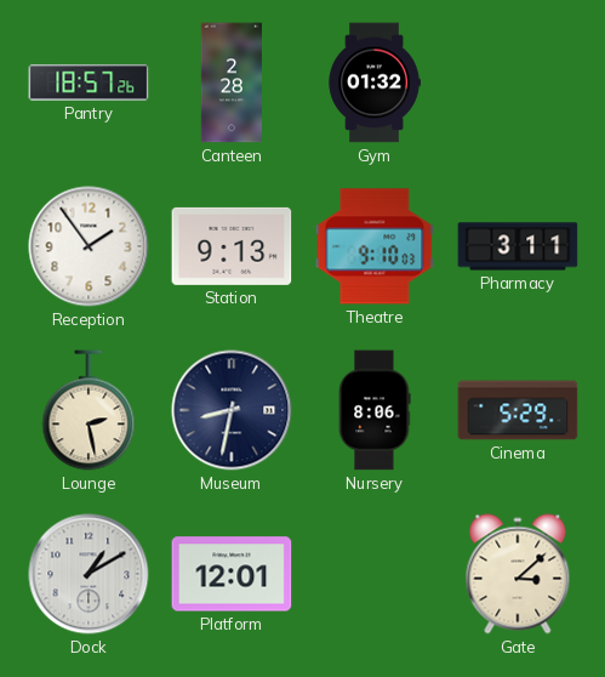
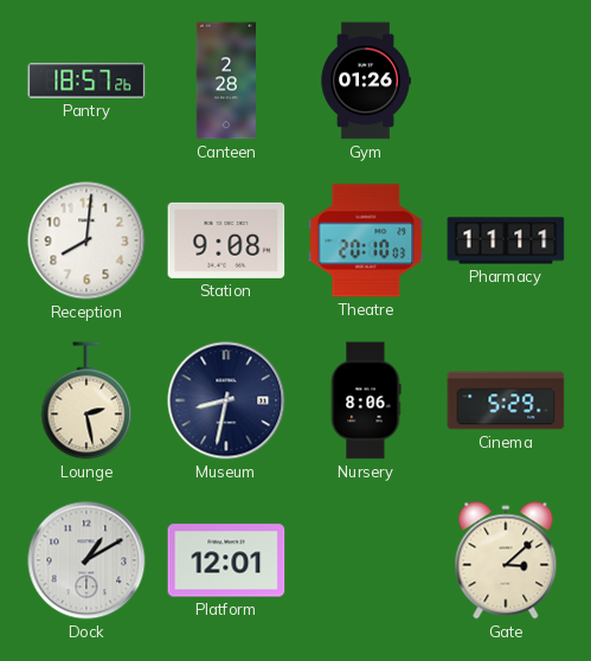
Gym: 01:32 -> 01:26
Reception: 1:54 -> 8:01
Station: 9:13 -> 9:08
Theatre: 9:10 -> 20:10
Pharmacy: 3:11 -> 11:11
